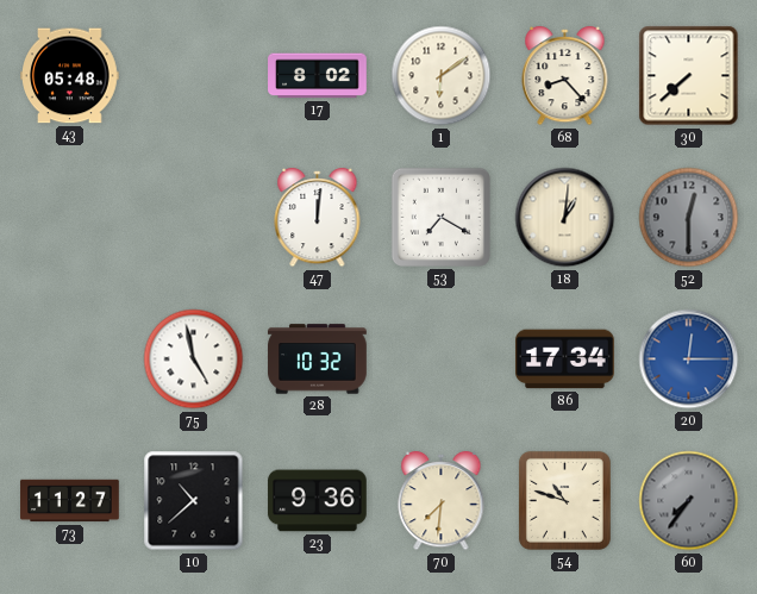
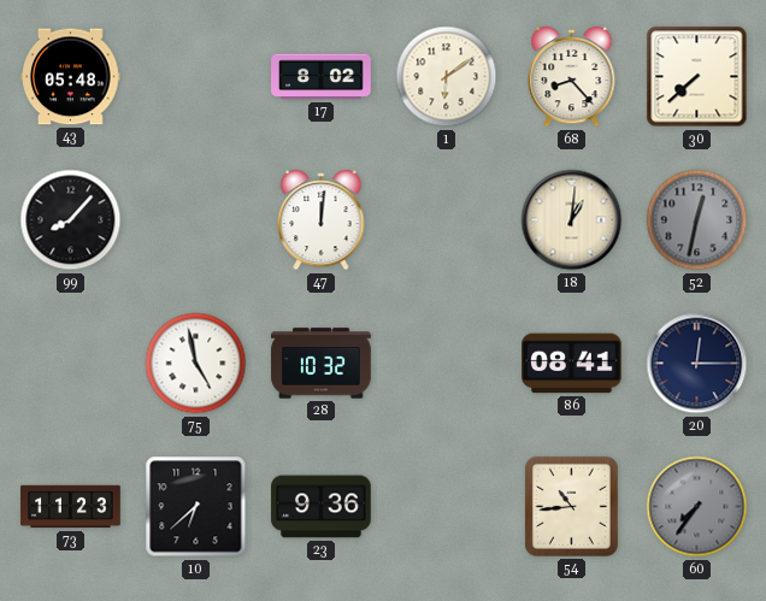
99: none -> 8:07
53: 7:20 -> none
52: 12:30 -> 12:32
86: 17:34 -> 08:41
20 dial: blue -> navy
73: 11:27 -> 11:23
10: 10:38 -> 6:38
70: 7:31 -> none
54: 10:48 -> 10:44
